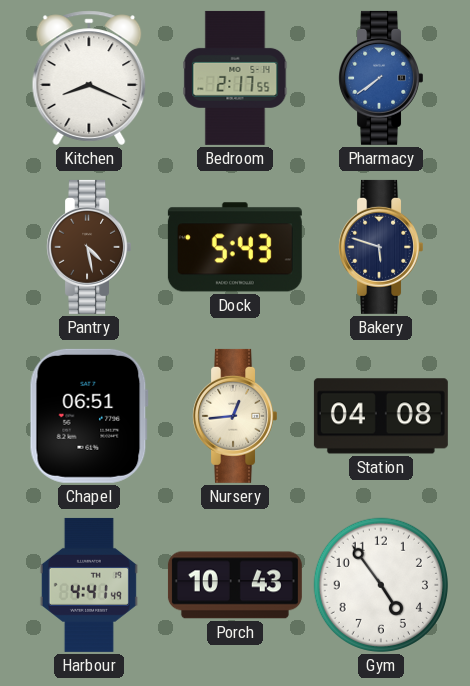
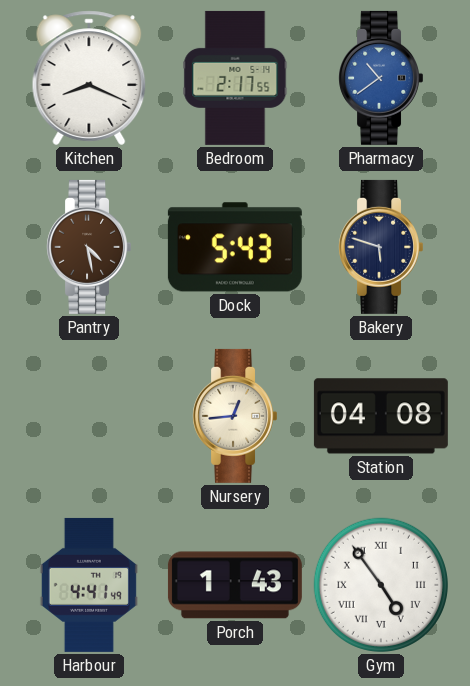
Pharmacy: 7:39 -> 10:39
Chapel: 06:51 -> none
Porch: 10:43 -> 1:43
Gym numerals: Arabic -> Roman
